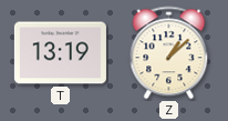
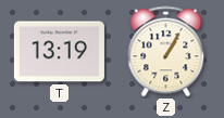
Z: 1:08 -> 1:05
